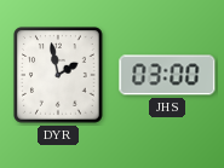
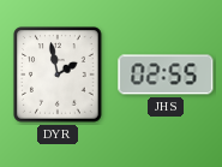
JHS: 03:00 -> 02:55
